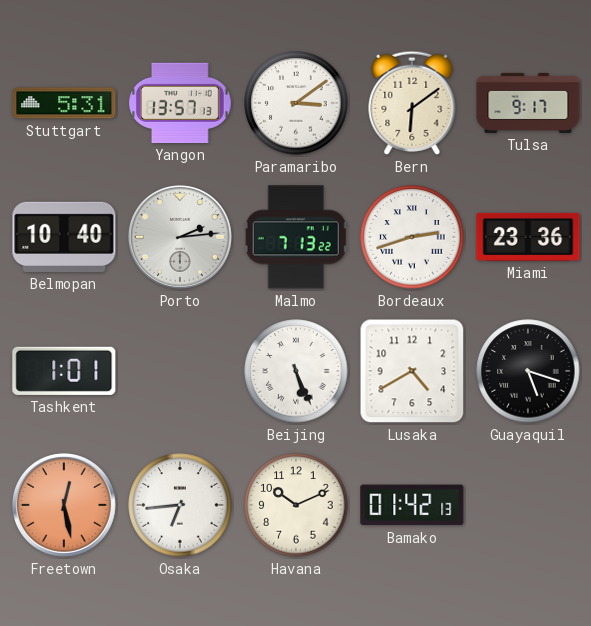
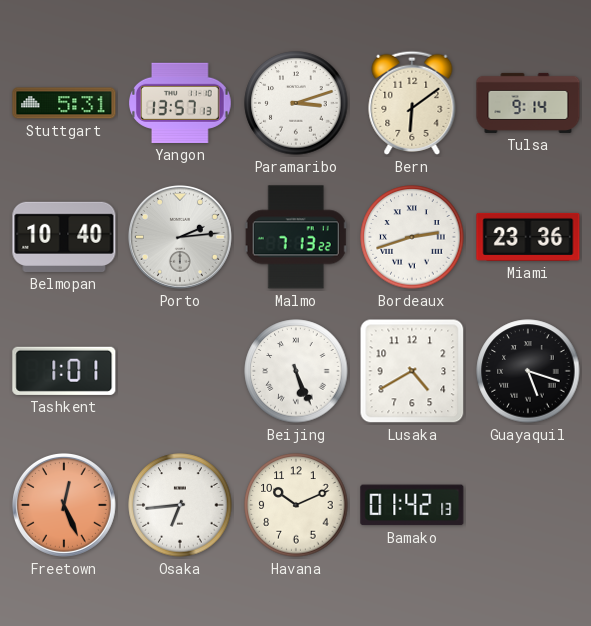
Paramaribo: 3:09 -> 3:12
Tulsa: 9:17 -> 9:14
Freetown: 12:28 -> 12:26
